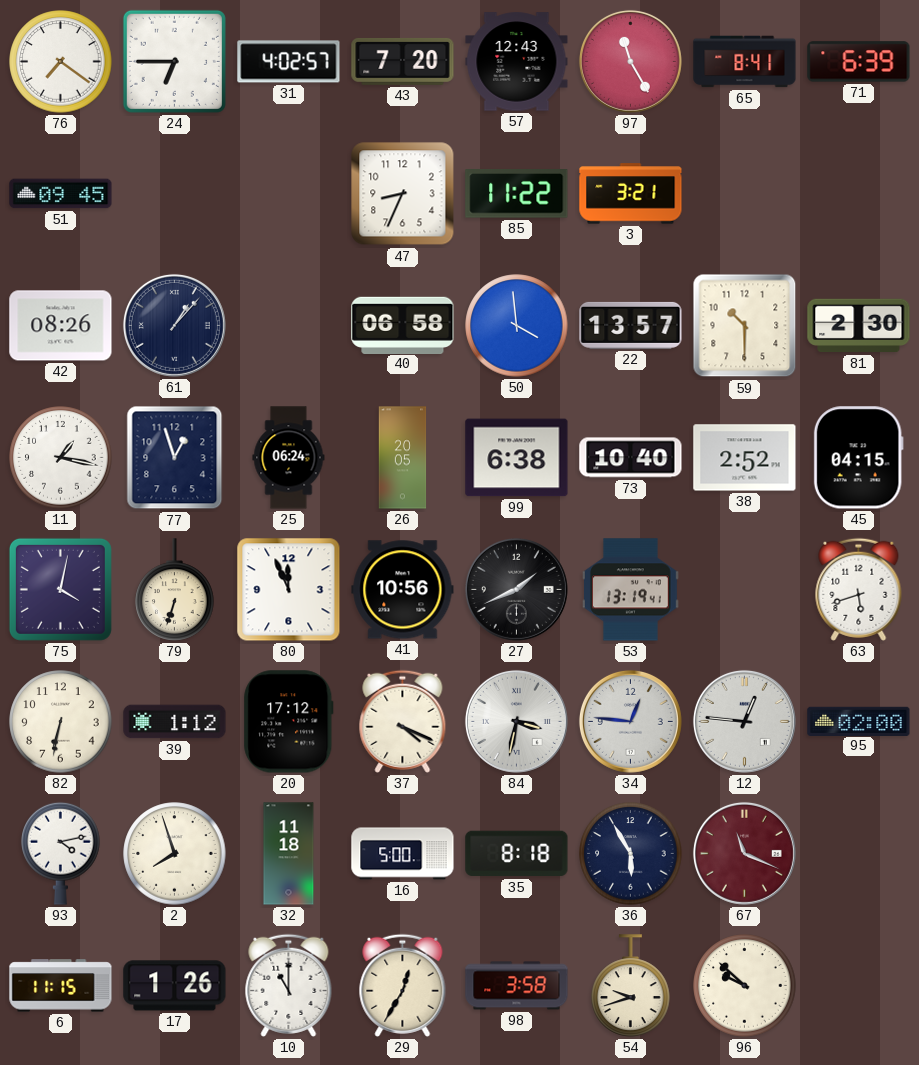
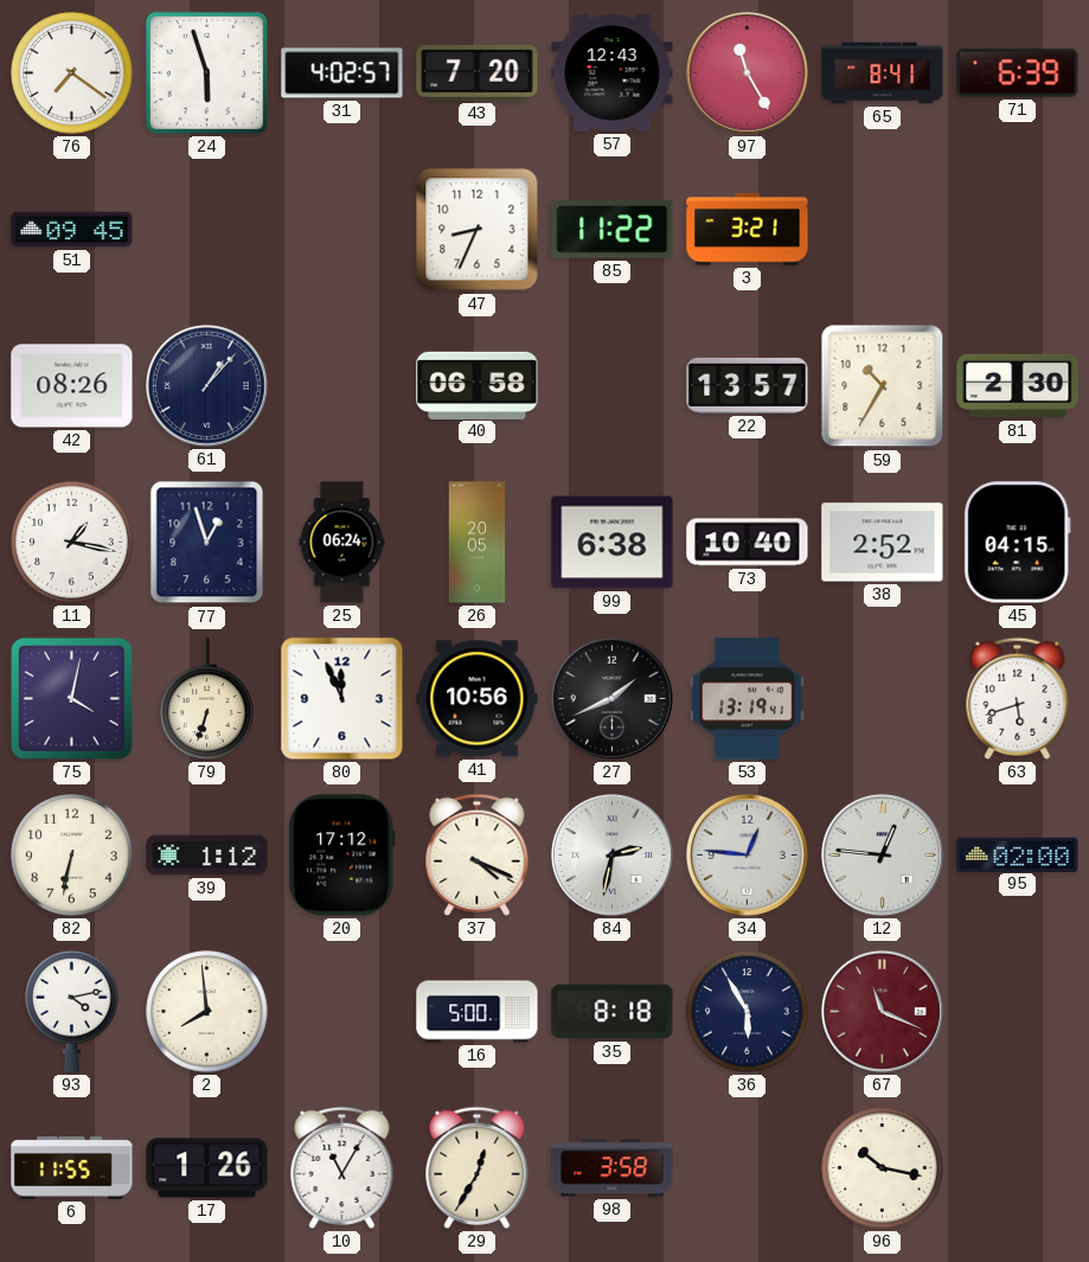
24: 6:45 -> 5:57
50: 3:59 -> none
59: 10:30 -> 10:35
84: 3:32 -> 2:32
2: 7:57 -> 7:59
32: 11:18 -> none
6: 11:15 -> 11:55
10: 11:00 -> 11:05
54: 9:42 -> none
96: 9:52 -> 10:17
